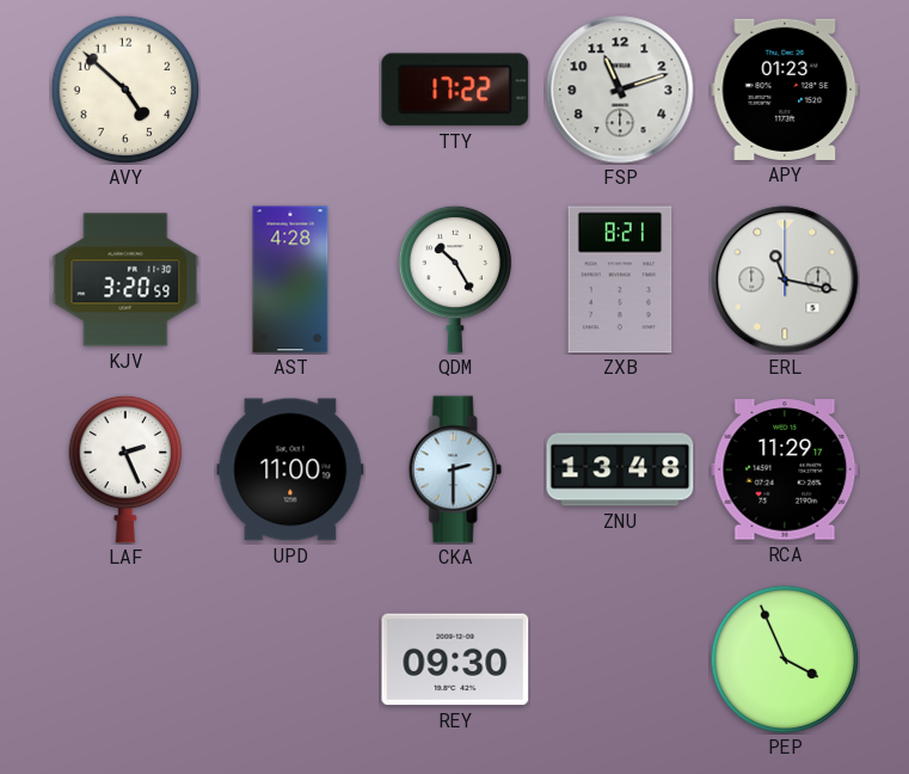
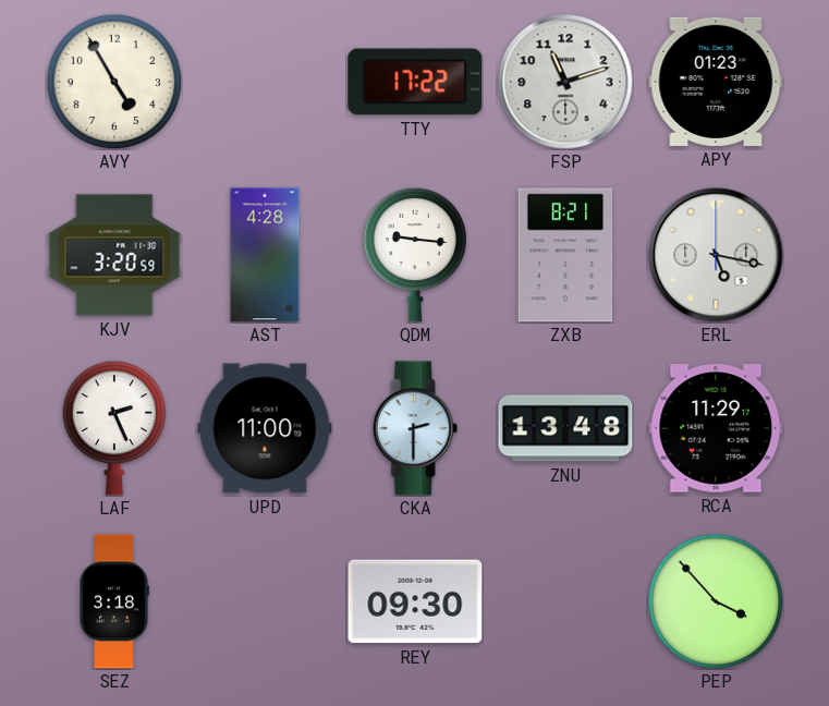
AVY: 4:52 -> 4:55
QDM: 10:25 -> 9:16
ERL: 11:17 -> 5:17
SEZ: none -> 3:18
PEP: 3:56 -> 3:53
